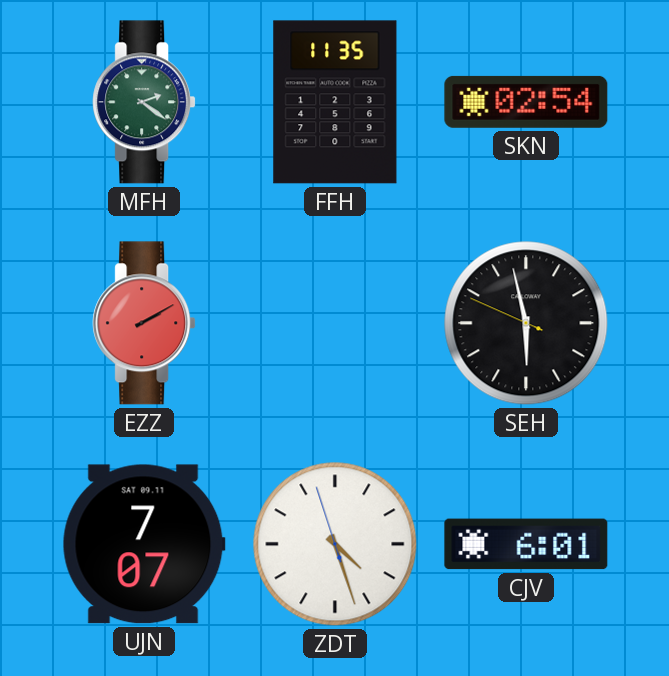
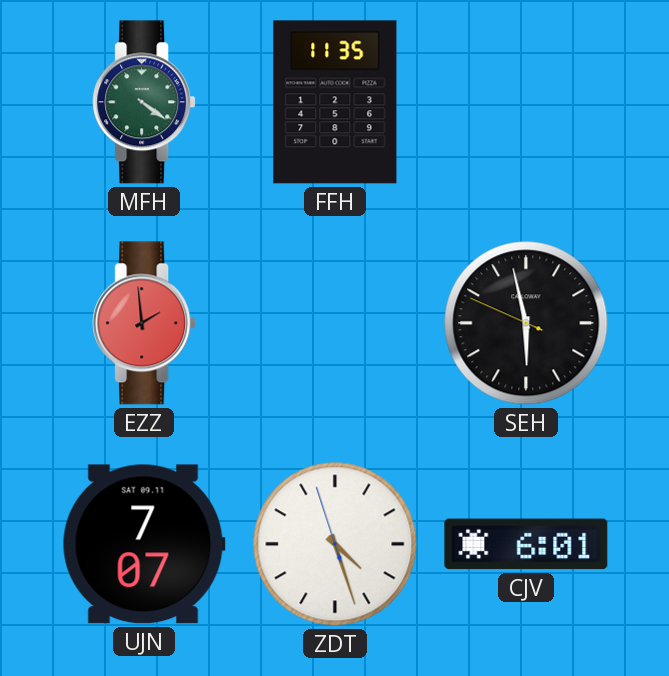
MFH: 2:21 -> 4:21
SKN: 02:54 -> none
EZZ: 2:10 -> 1:59
